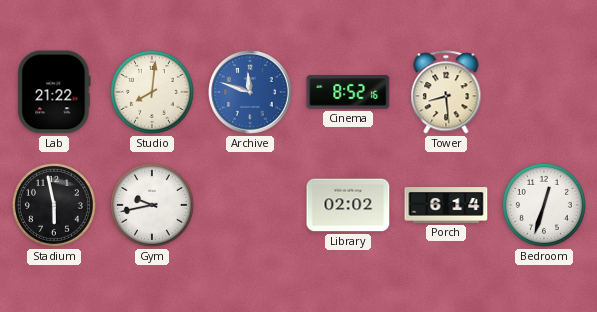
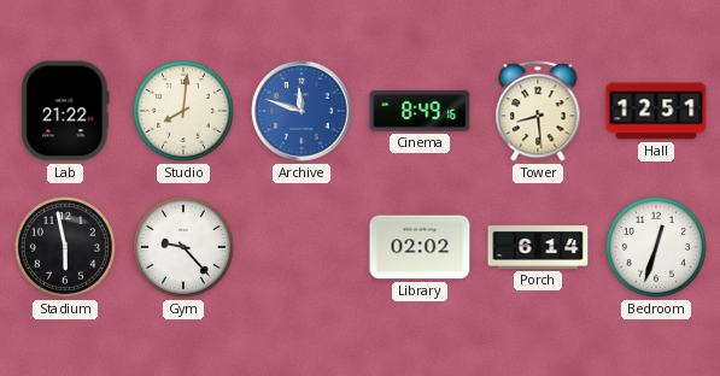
Cinema: 8:52 -> 8:49
Hall: none -> 12:51
Gym: 9:43 -> 9:23
